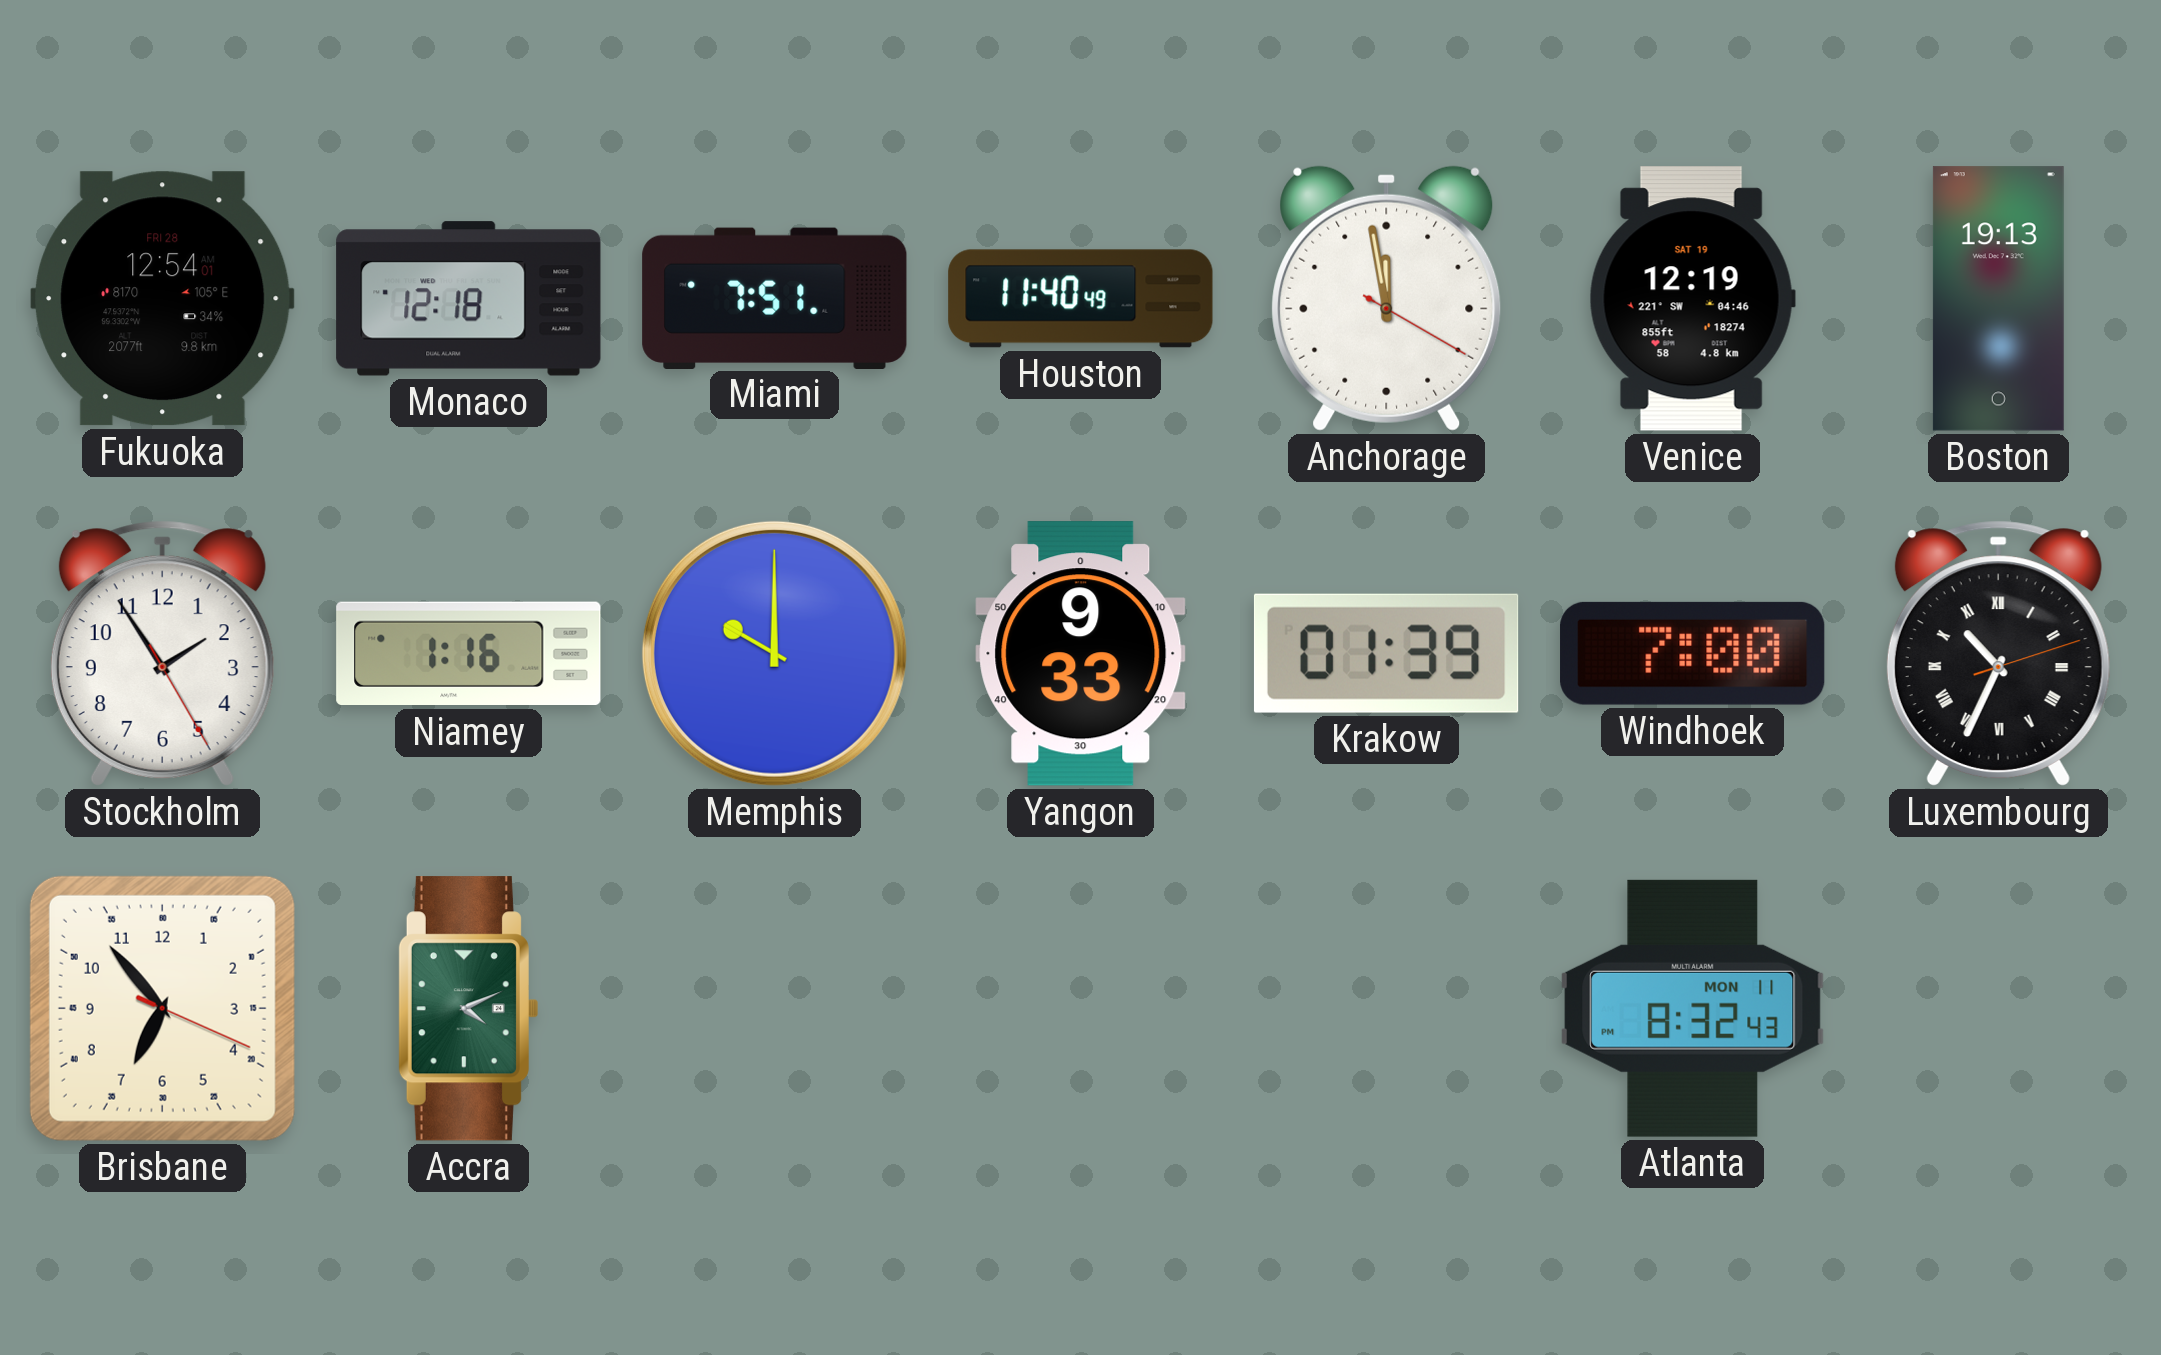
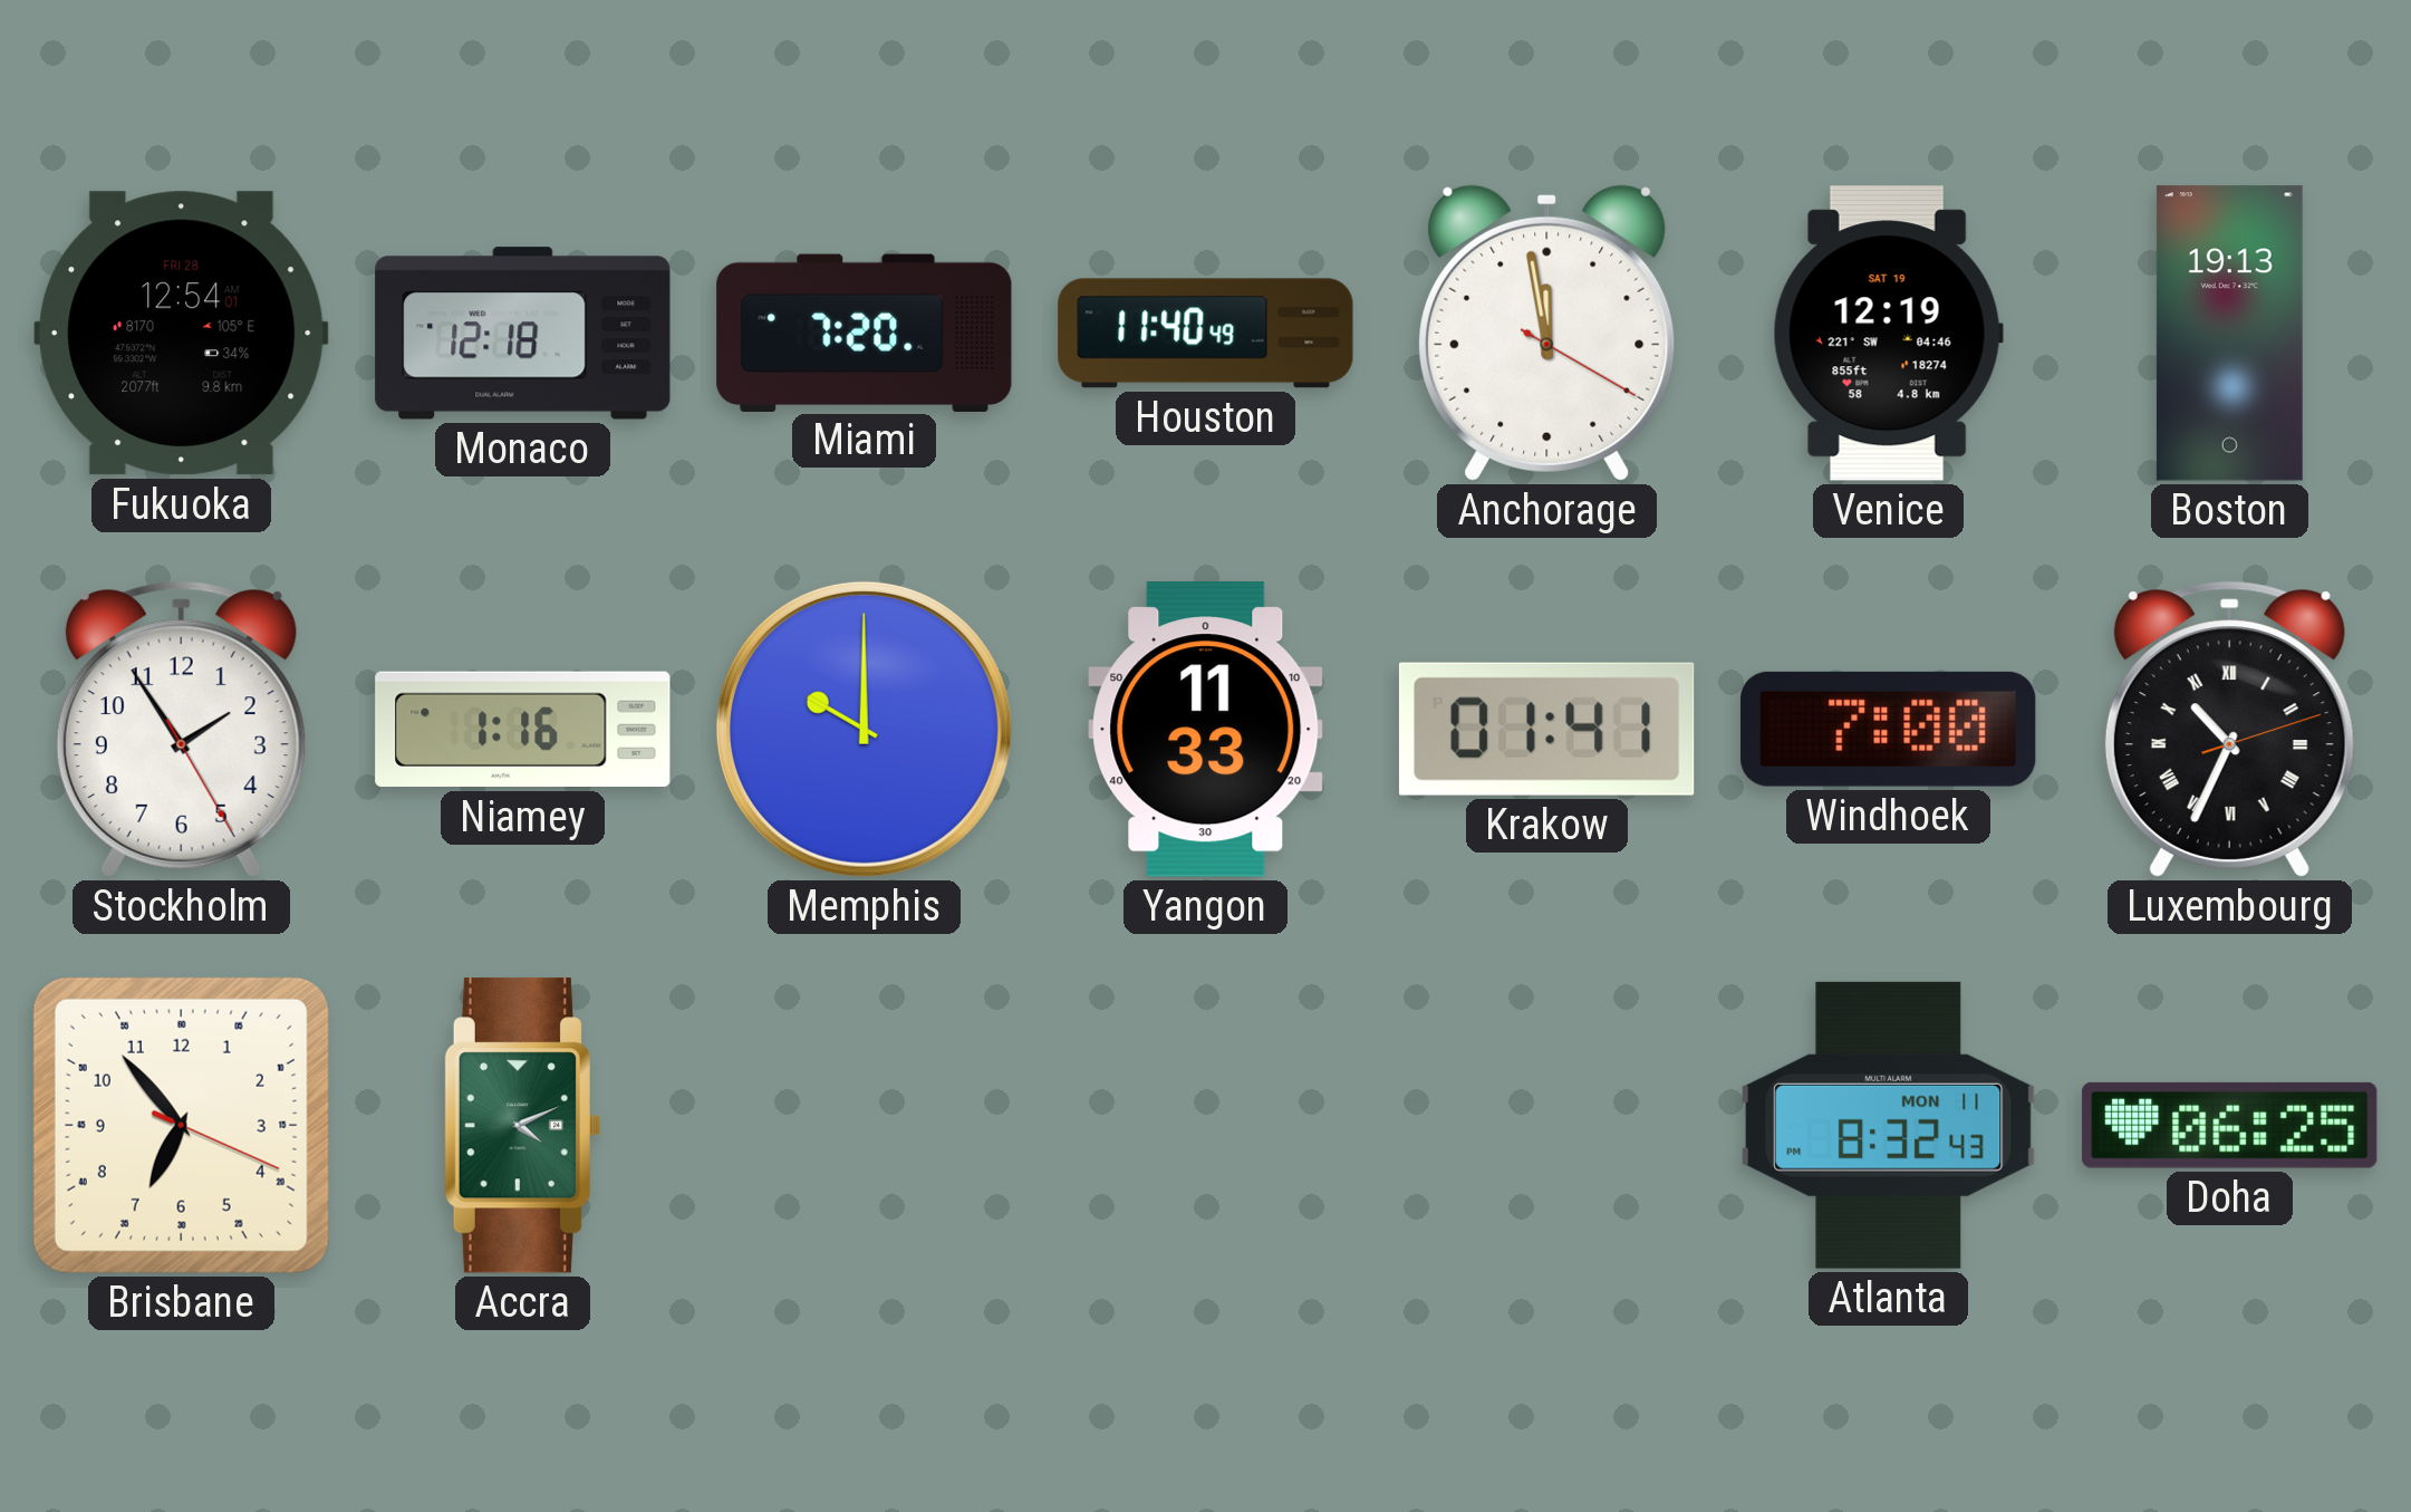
Miami: 7:51 -> 7:20
Yangon: 9:33 -> 11:33
Krakow: 01:39 -> 01:41
Doha: none -> 06:25
